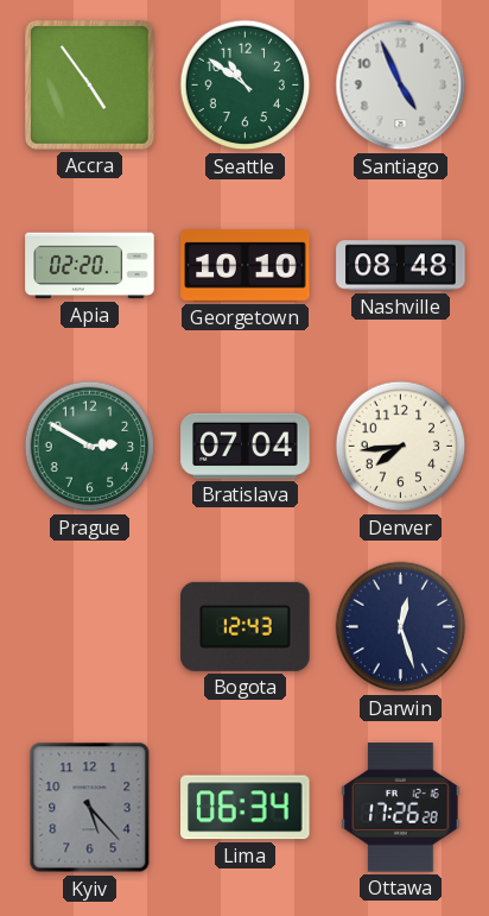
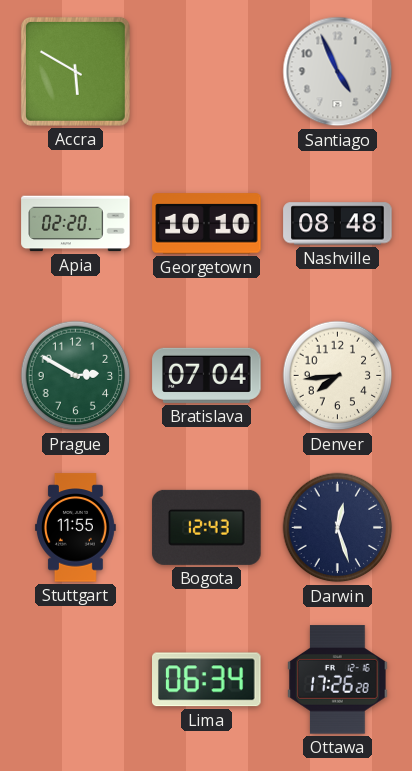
Accra: 4:54 -> 5:50
Seattle: 10:51 -> none
Stuttgart: none -> 11:55
Kyiv: 5:23 -> none
